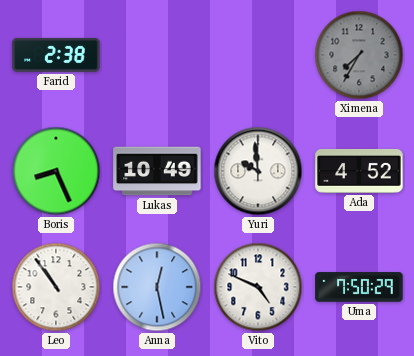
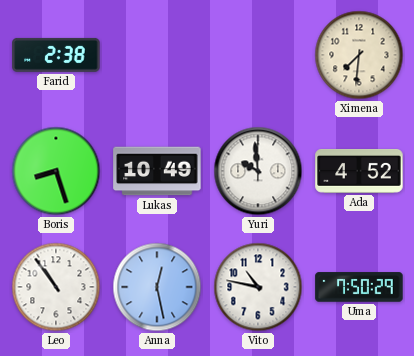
Ximena: 7:35 -> 7:31
Ximena dial: grey -> cream
Boris: 8:26 -> 8:27
Vito: 4:49 -> 10:47
